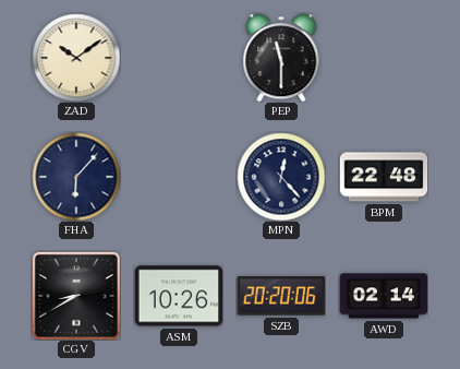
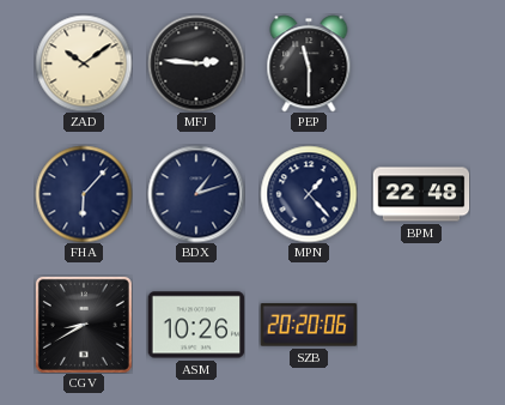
MFJ: none -> 2:46
BDX: none -> 1:12
MPN: 12:23 -> 1:23
AWD: 02:14 -> none
